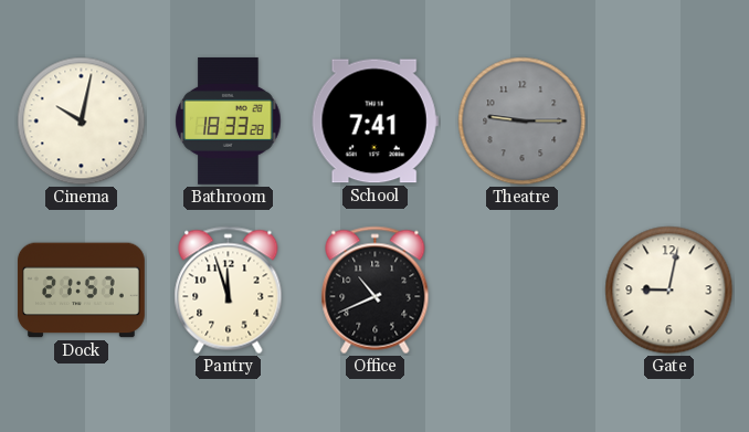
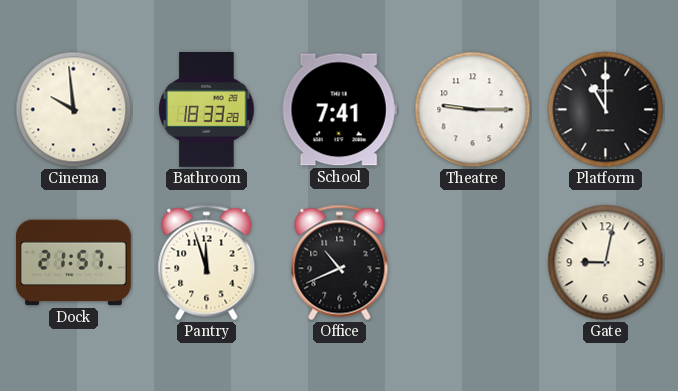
Cinema: 10:02 -> 9:59
Theatre dial: grey -> white
Platform: none -> 11:00
